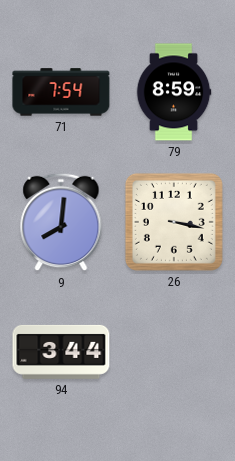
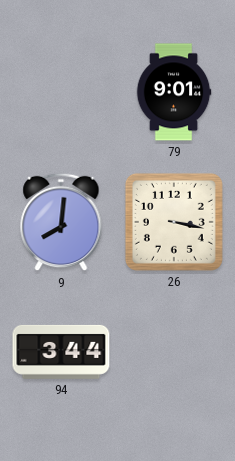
71: 7:54 -> none
79: 8:59 -> 9:01
